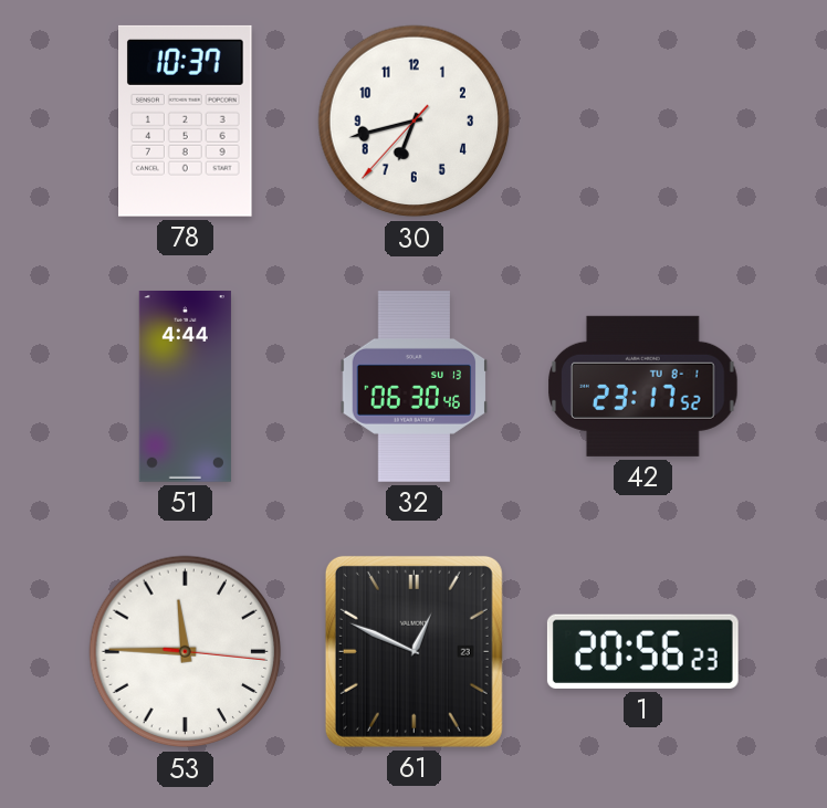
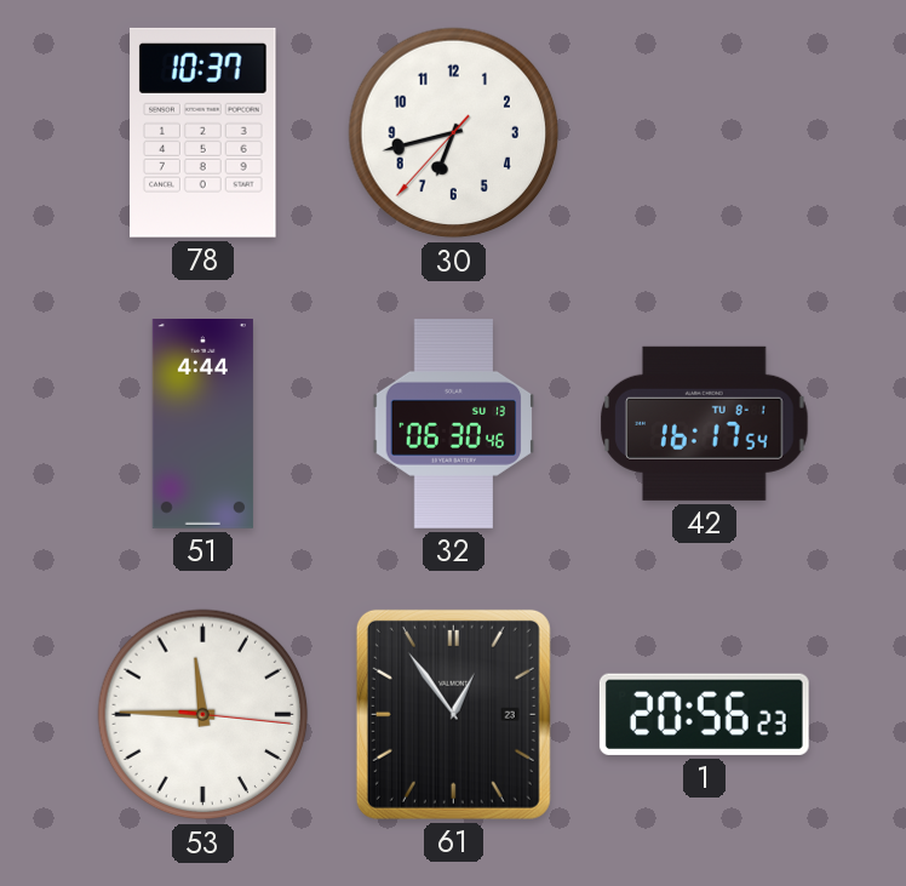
42: 23:17 -> 16:17
61: 12:49 -> 12:54
